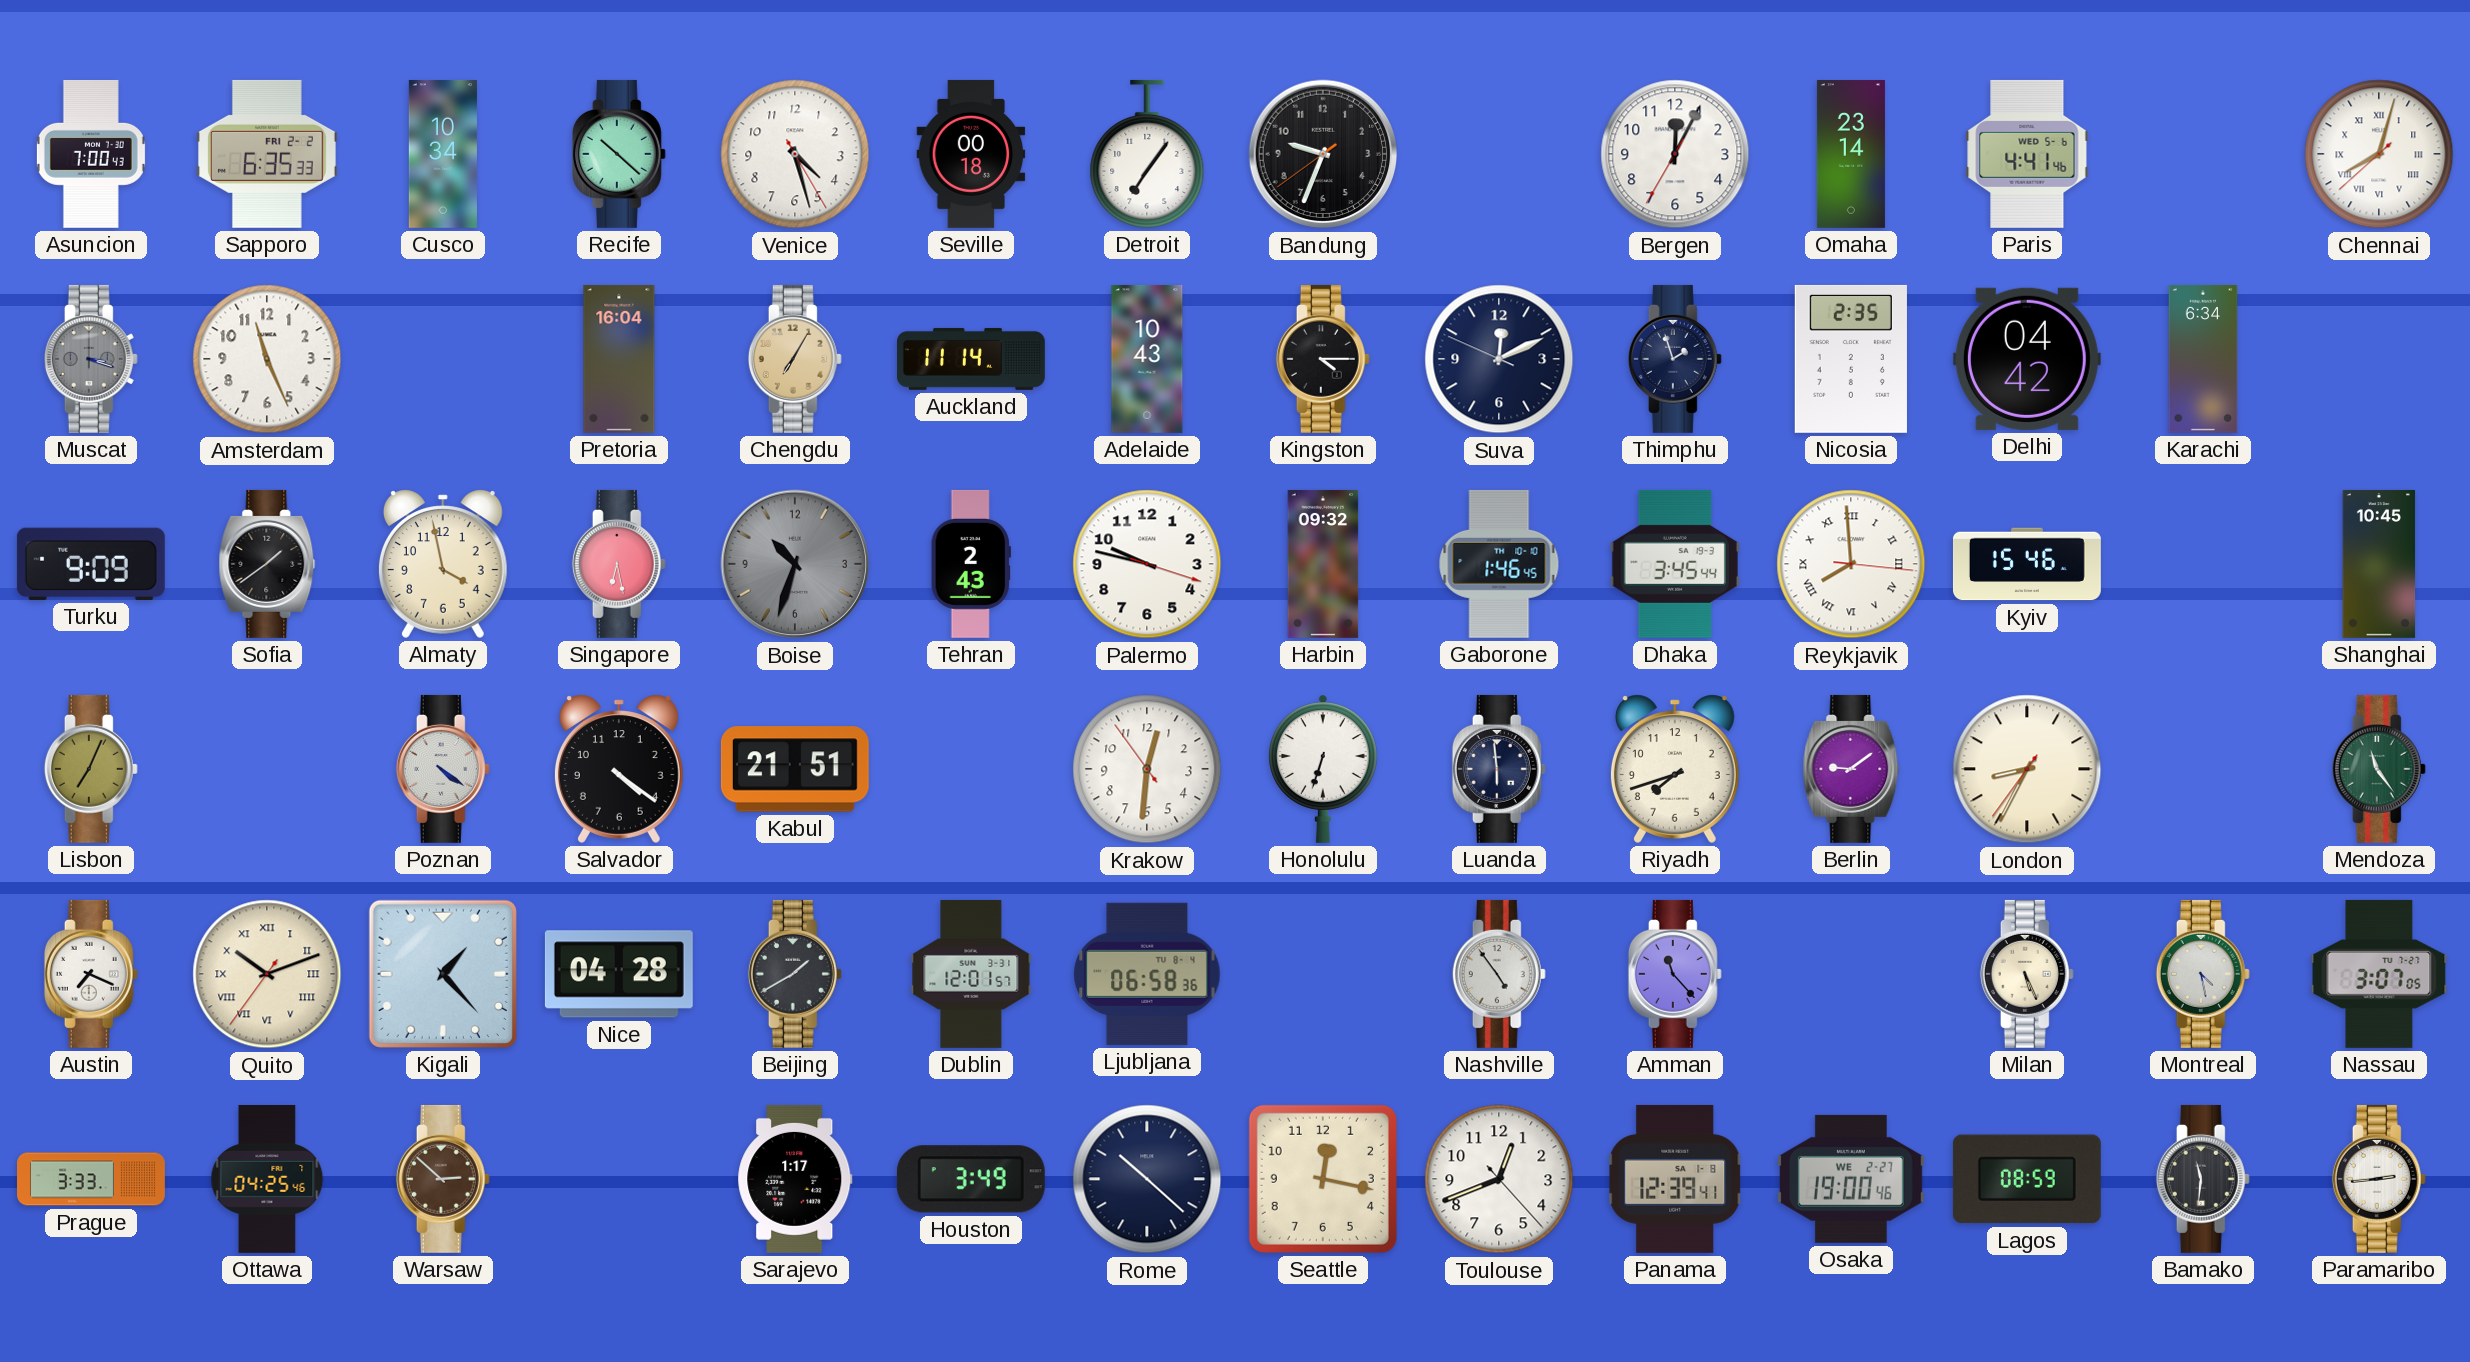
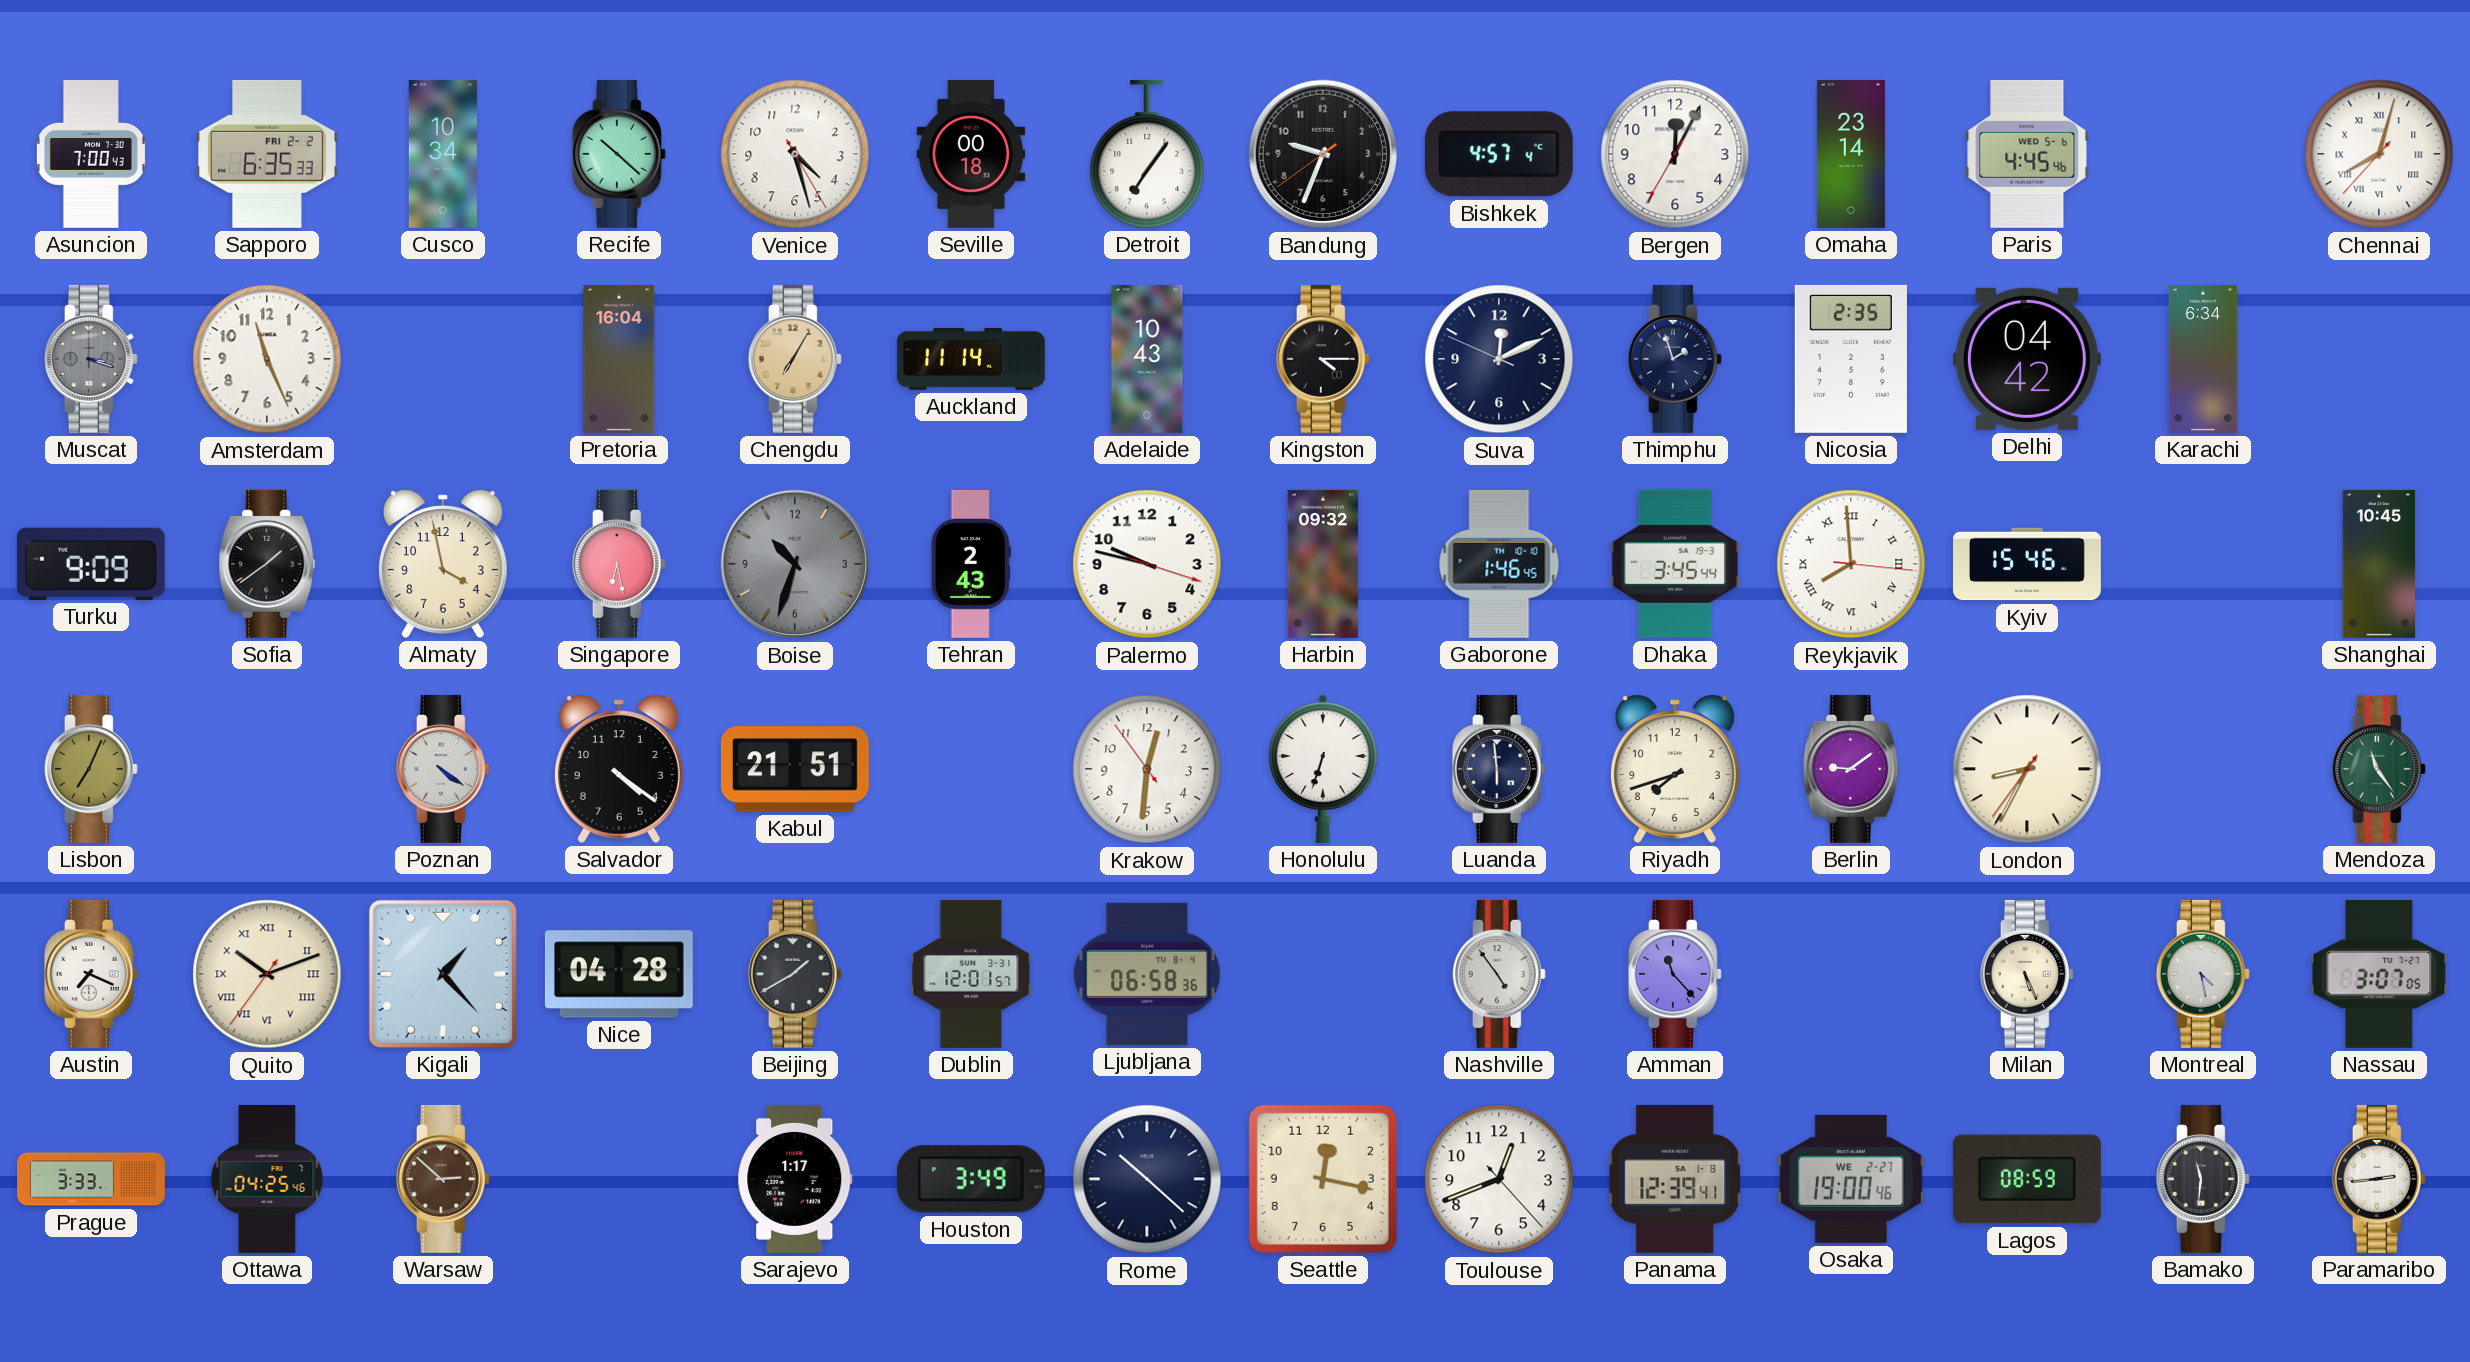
Bishkek: none -> 4:57
Paris: 4:41 -> 4:45
Chennai: 8:02:38 -> 8:02:37
